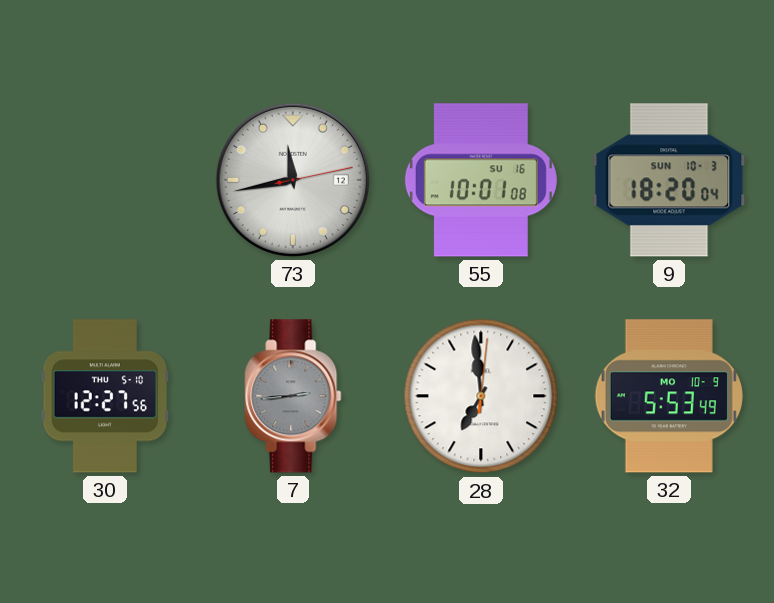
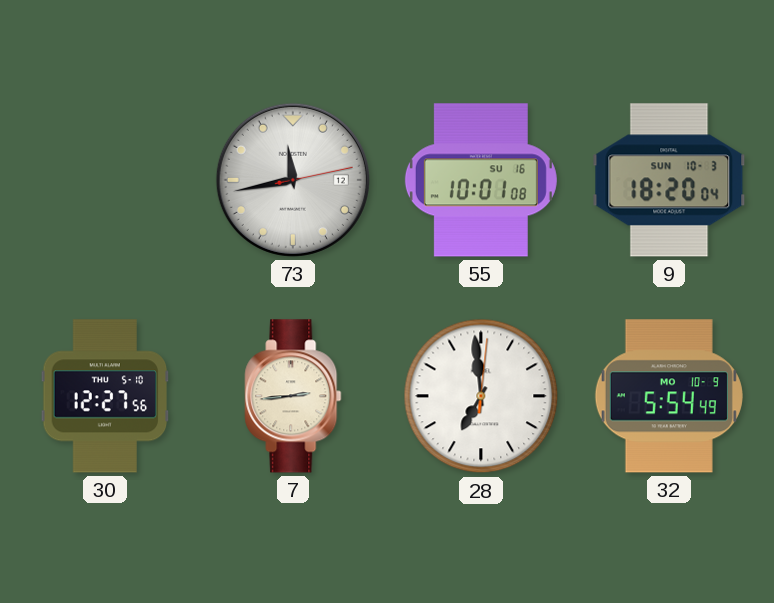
7 dial: grey -> cream
32: 5:53 -> 5:54
